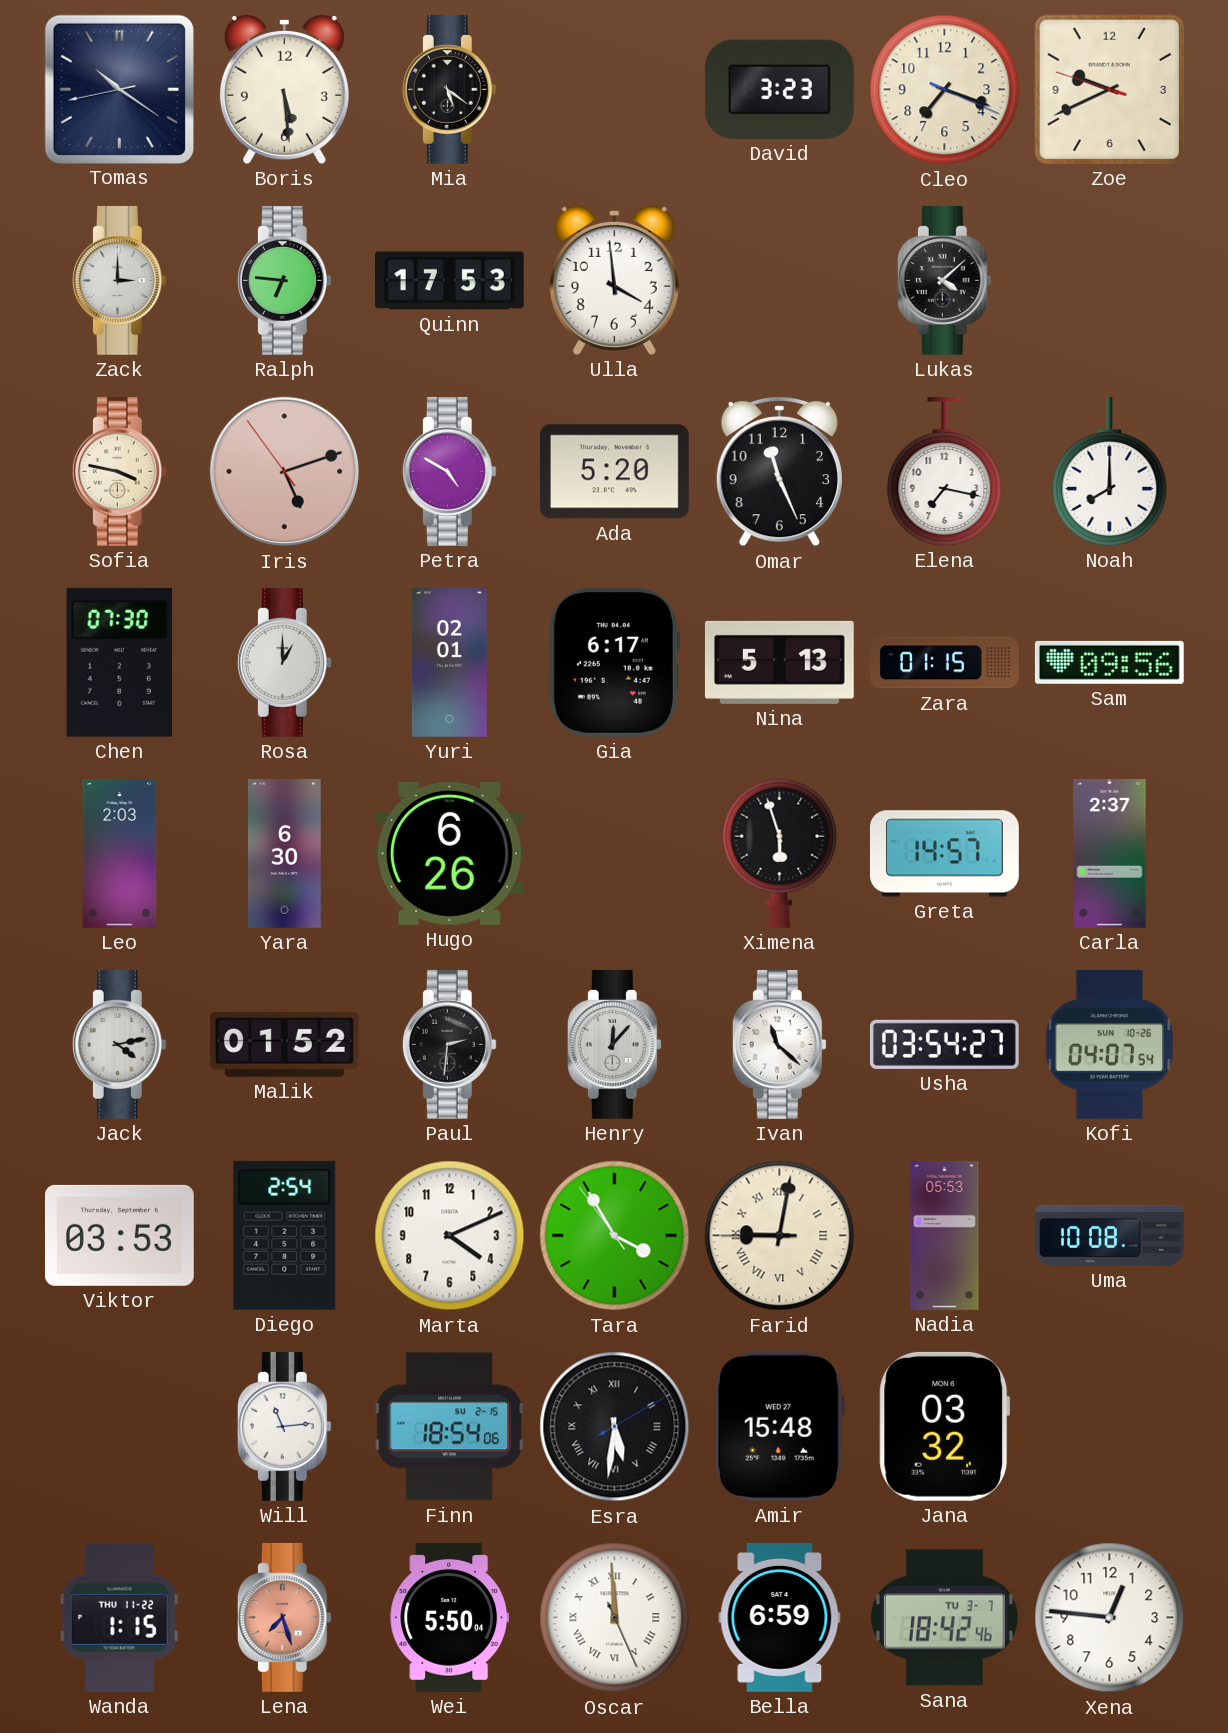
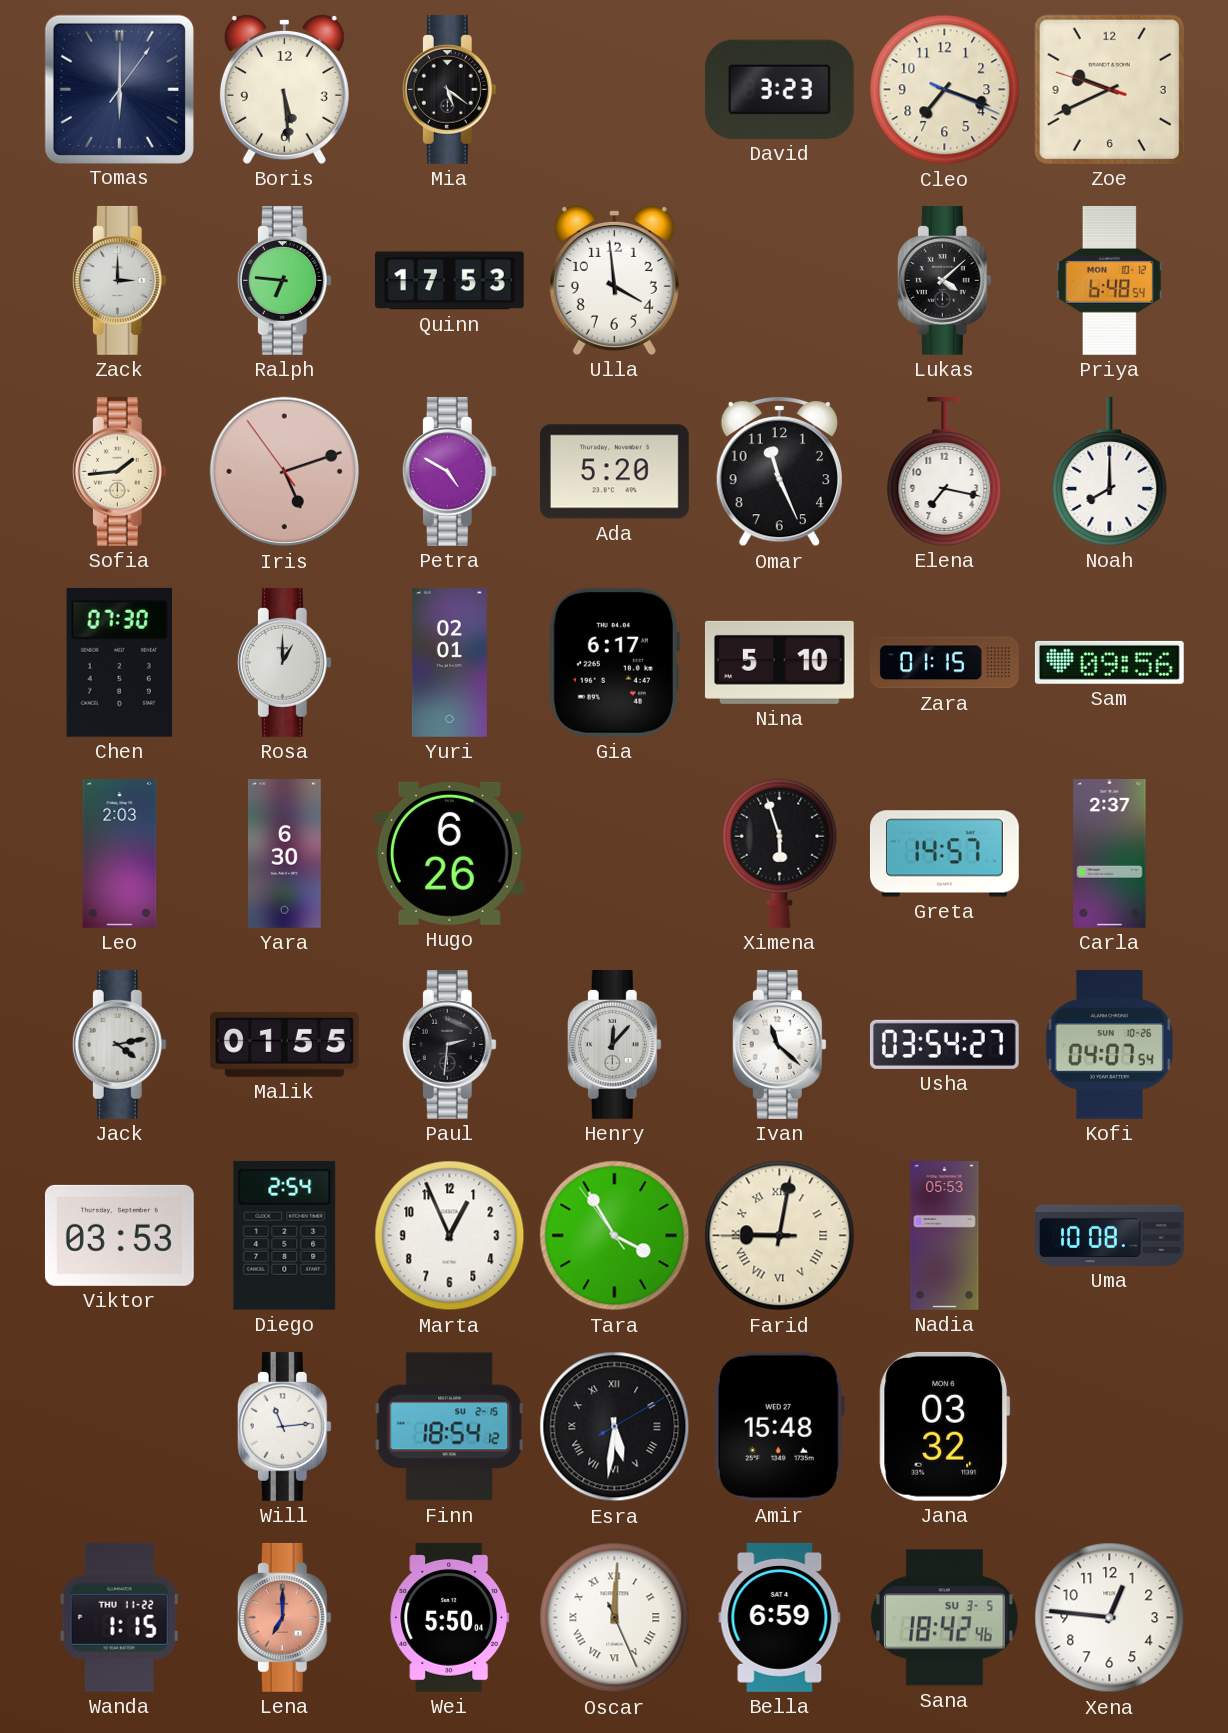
Tomas: 10:20 -> 6:00
Priya: none -> 6:48
Sofia: 3:47 -> 1:44
Nina: 5:13 -> 5:10
Malik: 01:52 -> 01:55
Marta: 4:11 -> 12:56
Finn: 18:54:06 -> 18:54:12
Lena: 7:27 -> 7:00
Oscar: 11:59 -> 12:00
Sana date: TU 3-7 -> SU 3-5
